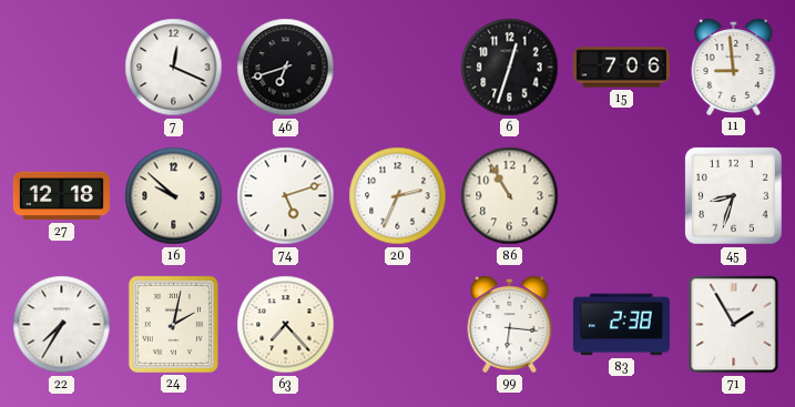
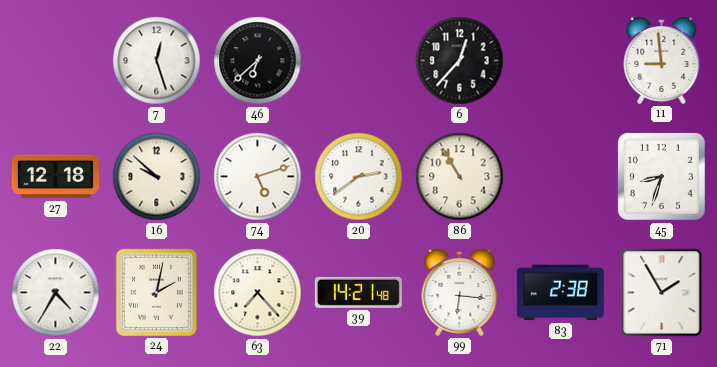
7: 12:19 -> 12:27
46: 6:42 -> 6:38
6: 12:33 -> 12:37
15: 7:06 -> none
20: 2:34 -> 2:39
22: 7:35 -> 4:35
39: none -> 14:21
